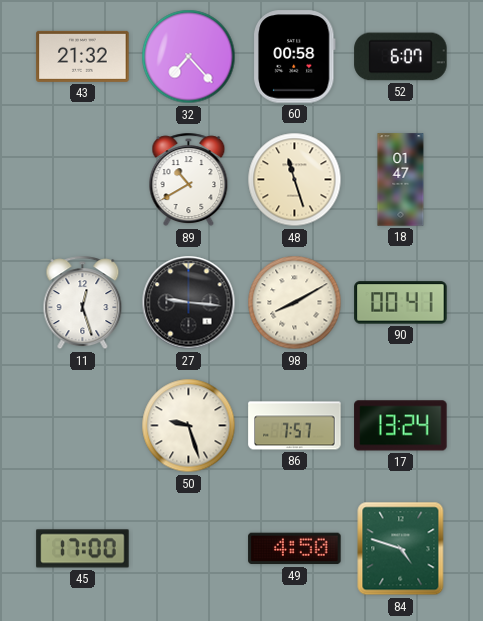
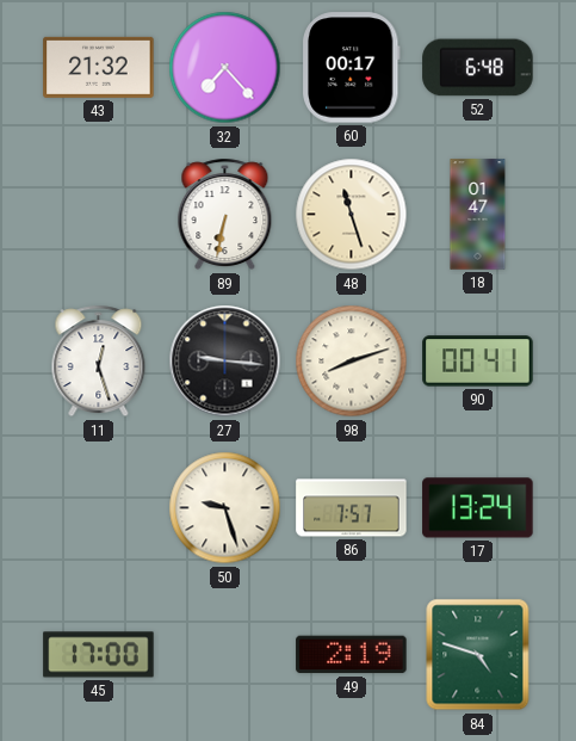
60: 00:58 -> 00:17
52: 6:07 -> 6:48
89: 10:40 -> 6:32
98: 8:10 -> 8:12
49: 4:50 -> 2:19
